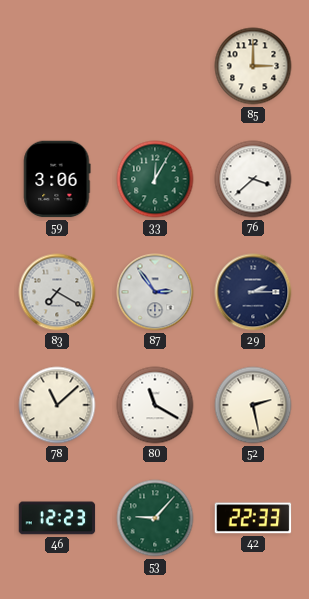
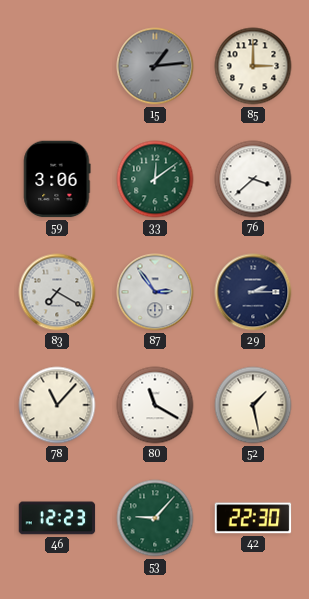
15: none -> 1:14
33: 12:05 -> 12:09
78: 11:08 -> 11:07
52: 2:28 -> 1:28
42: 22:33 -> 22:30
